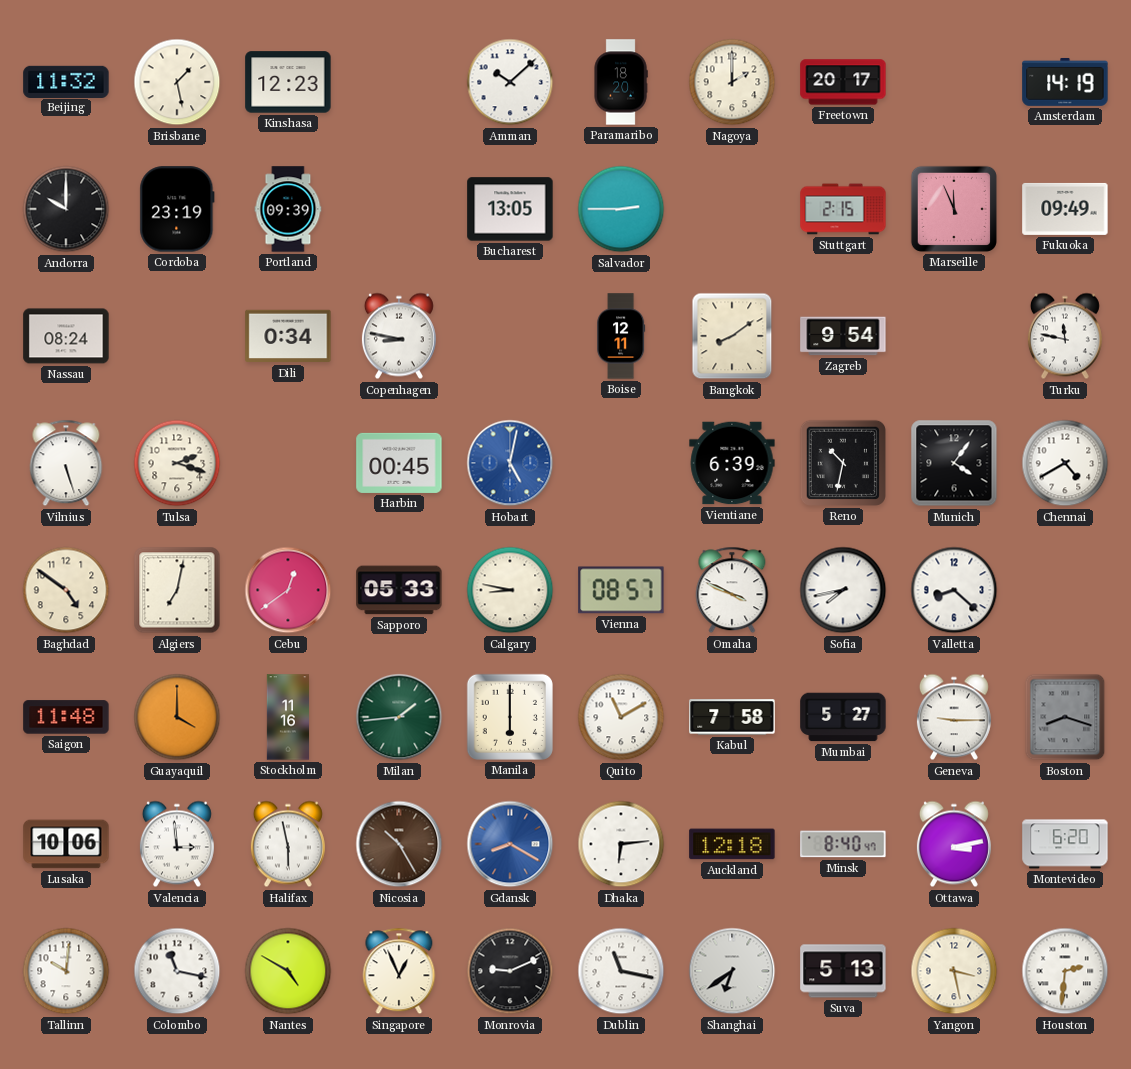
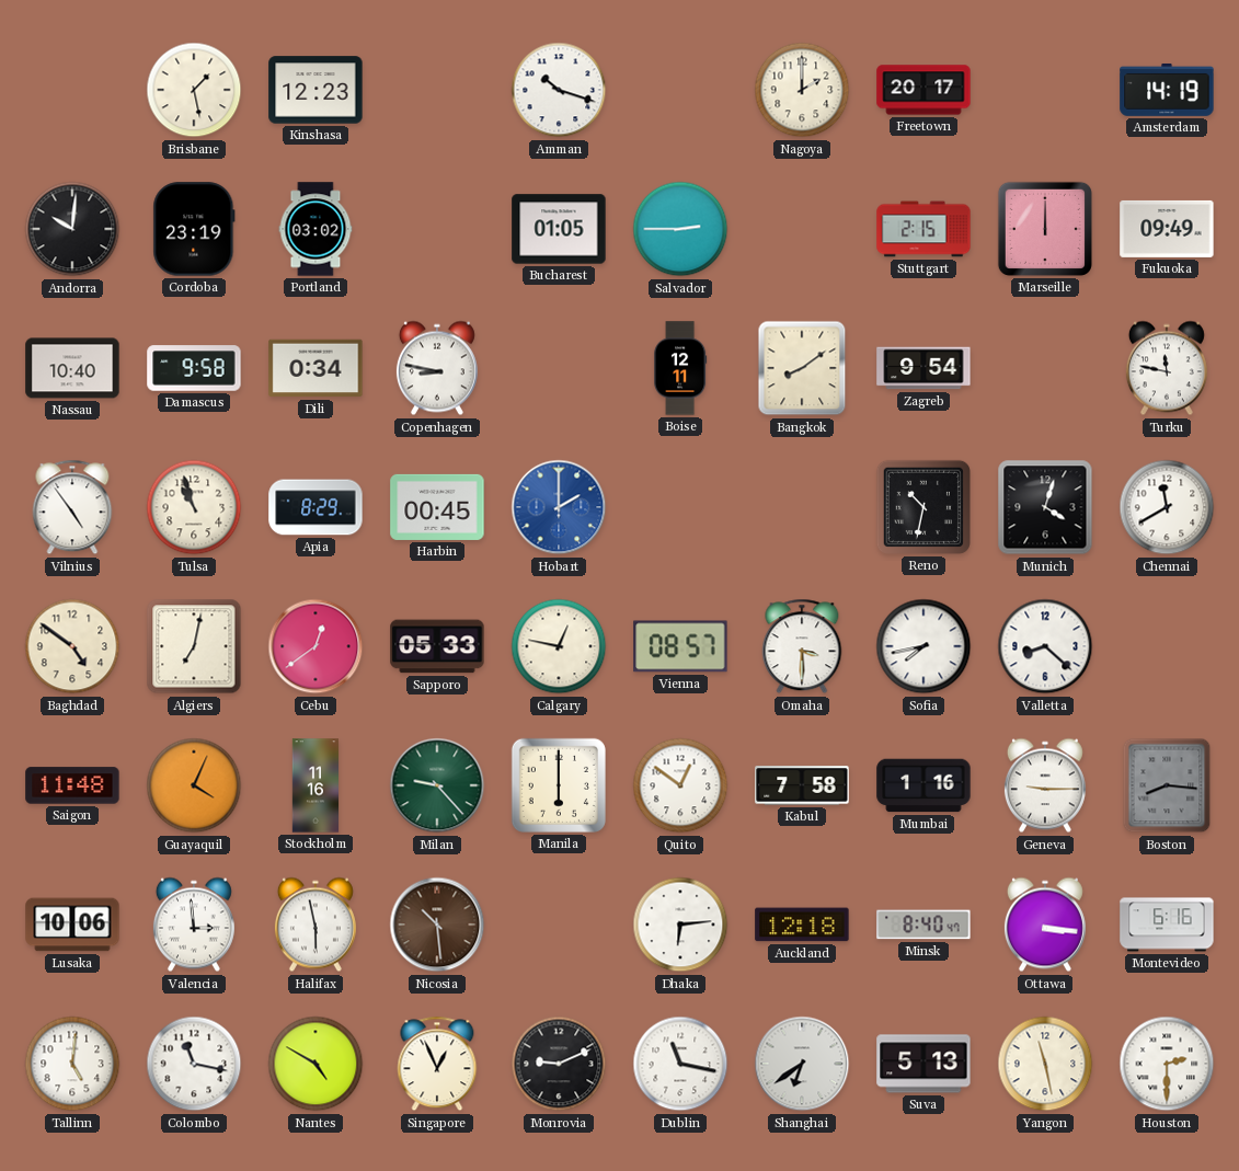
Beijing: 11:32 -> none
Amman: 10:08 -> 10:18
Paramaribo: 18:20 -> none
Andorra: 10:00 -> 10:01
Portland: 09:39 -> 03:02
Bucharest: 13:05 -> 01:05
Marseille: 11:56 -> 12:00
Nassau: 08:24 -> 10:40
Damascus: none -> 9:58
Vilnius: 5:27 -> 4:54
Tulsa: 2:18 -> 10:57
Apia: none -> 8:29
Hobart: 5:02 -> 2:00
Vientiane: 6:39 -> none
Munich: 4:06 -> 4:03
Chennai: 4:40 -> 11:40
Calgary: 8:47 -> 12:47
Omaha: 3:49 -> 3:30
Guayaquil: 4:00 -> 4:04
Milan: 1:44 -> 9:23
Quito: 11:10 -> 12:51
Mumbai: 5:27 -> 1:16
Boston: 8:18 -> 8:16
Nicosia: 10:25 -> 10:29
Gdansk: 8:20 -> none
Ottawa: 3:13 -> 3:16
Montevideo: 6:20 -> 6:16
Tallinn: 10:01 -> 5:01
Yangon: 3:28 -> 11:28
Houston: 2:31 -> 2:30
